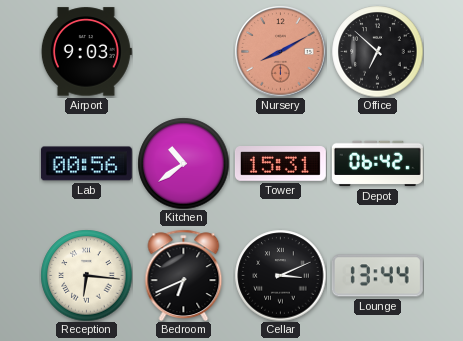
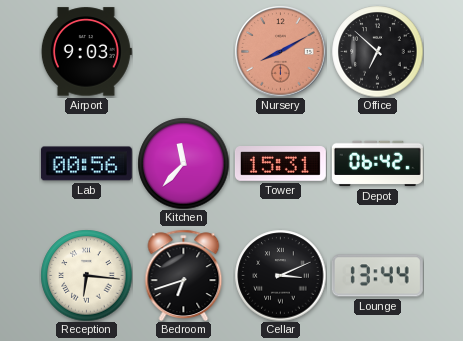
Kitchen: 10:39 -> 11:37
Bedroom: 6:41 -> 6:42
